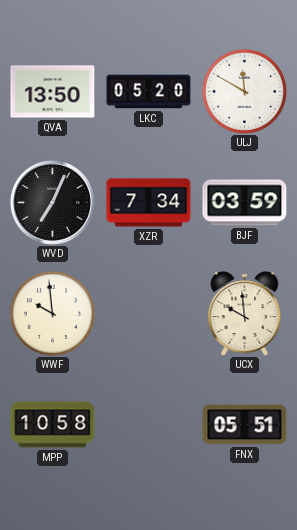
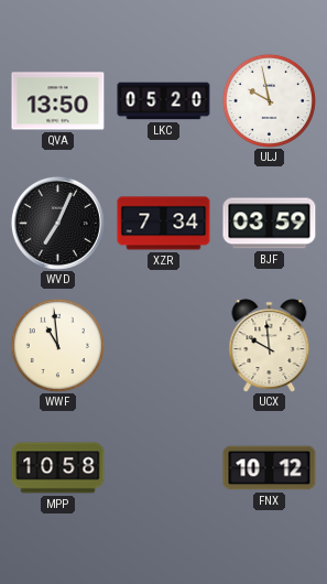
ULJ: 11:50 -> 9:58
WWF: 9:59 -> 10:59
FNX: 05:51 -> 10:12
